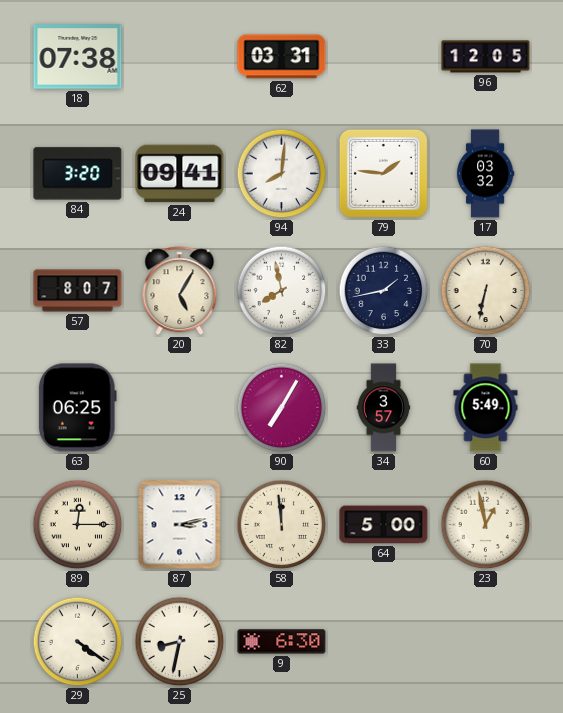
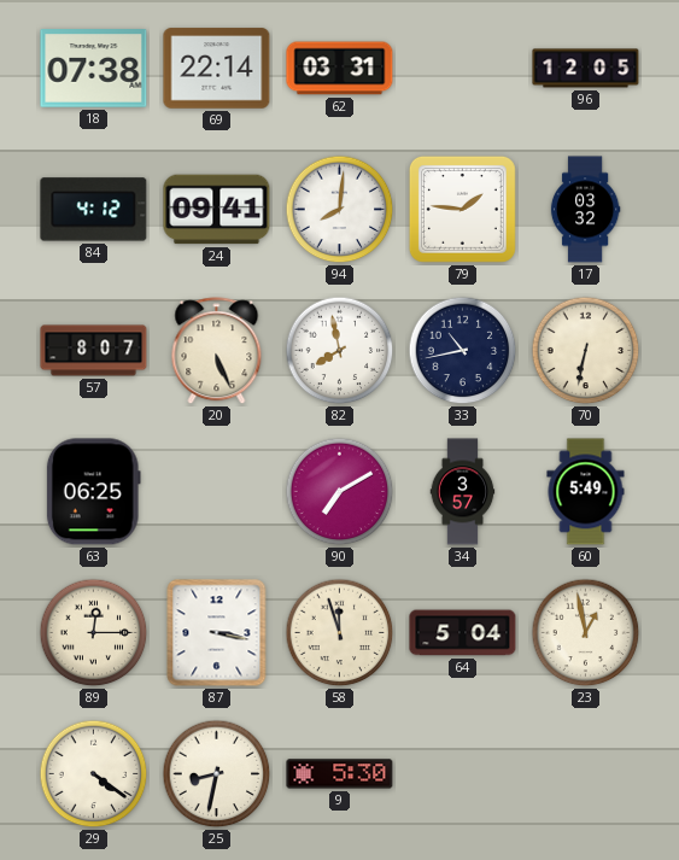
69: none -> 22:14
84: 3:20 -> 4:12
20: 5:05 -> 5:26
33: 1:43 -> 10:43
90: 7:05 -> 7:10
87: 3:13 -> 3:17
58: 11:59 -> 11:57
64: 5:00 -> 5:04
9: 6:30 -> 5:30
